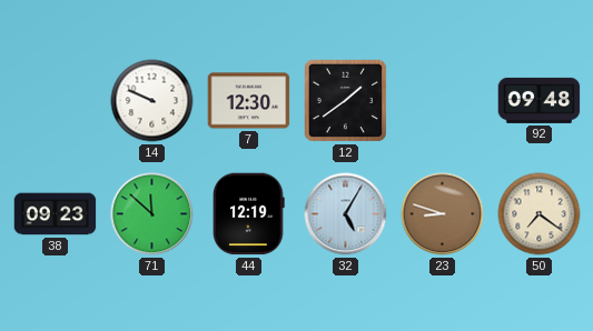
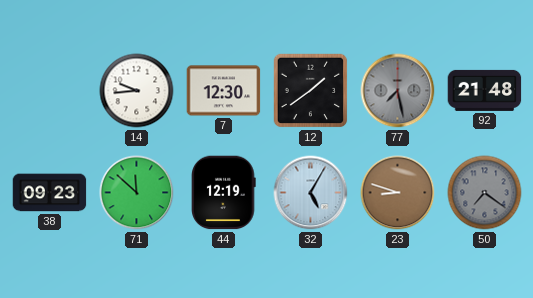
14: 9:49 -> 9:44
77: none -> 7:28
92: 09:48 -> 21:48
50 dial: cream -> grey
